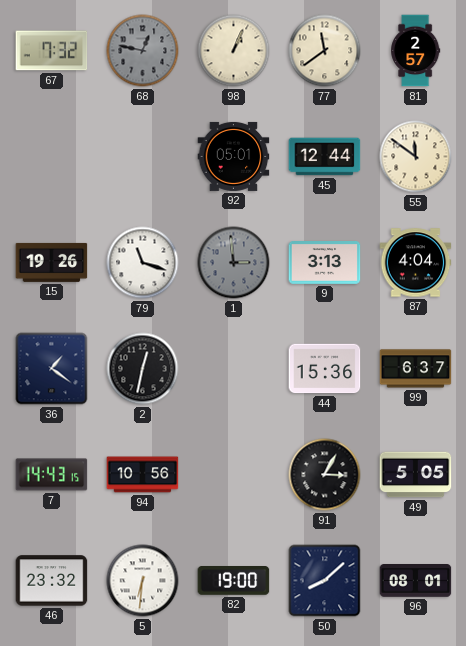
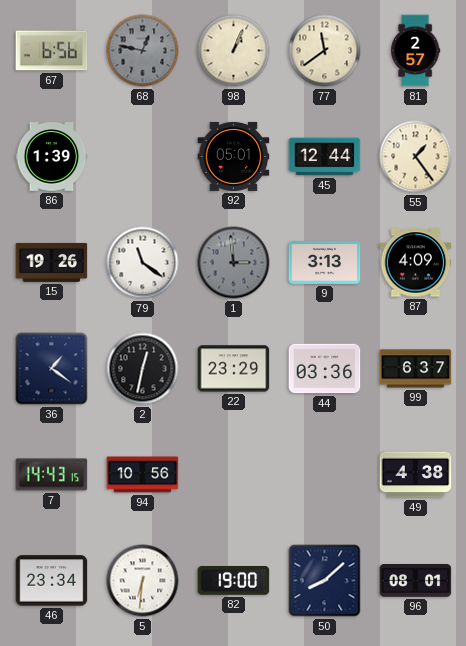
67: 7:32 -> 6:56
86: none -> 1:39
55: 11:51 -> 1:24
79: 11:18 -> 11:21
87: 4:04 -> 4:09
22: none -> 23:29
44: 15:36 -> 03:36
91: 3:05 -> none
49: 5:05 -> 4:38
46: 23:32 -> 23:34
